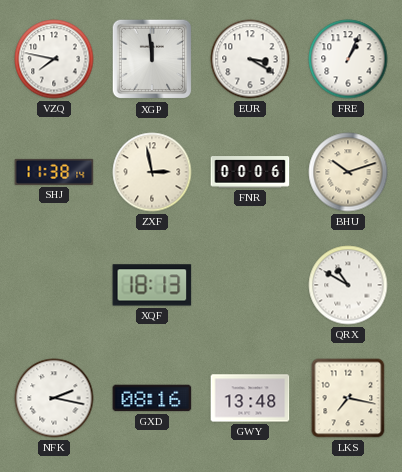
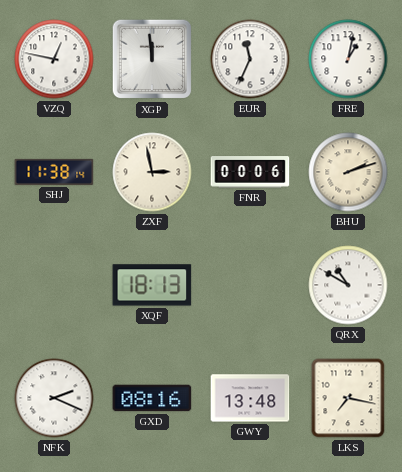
VZQ: 7:47 -> 12:47
EUR: 3:20 -> 11:34
FRE: 1:04 -> 1:02
BHU: 10:12 -> 2:12
NFK: 2:17 -> 2:19
